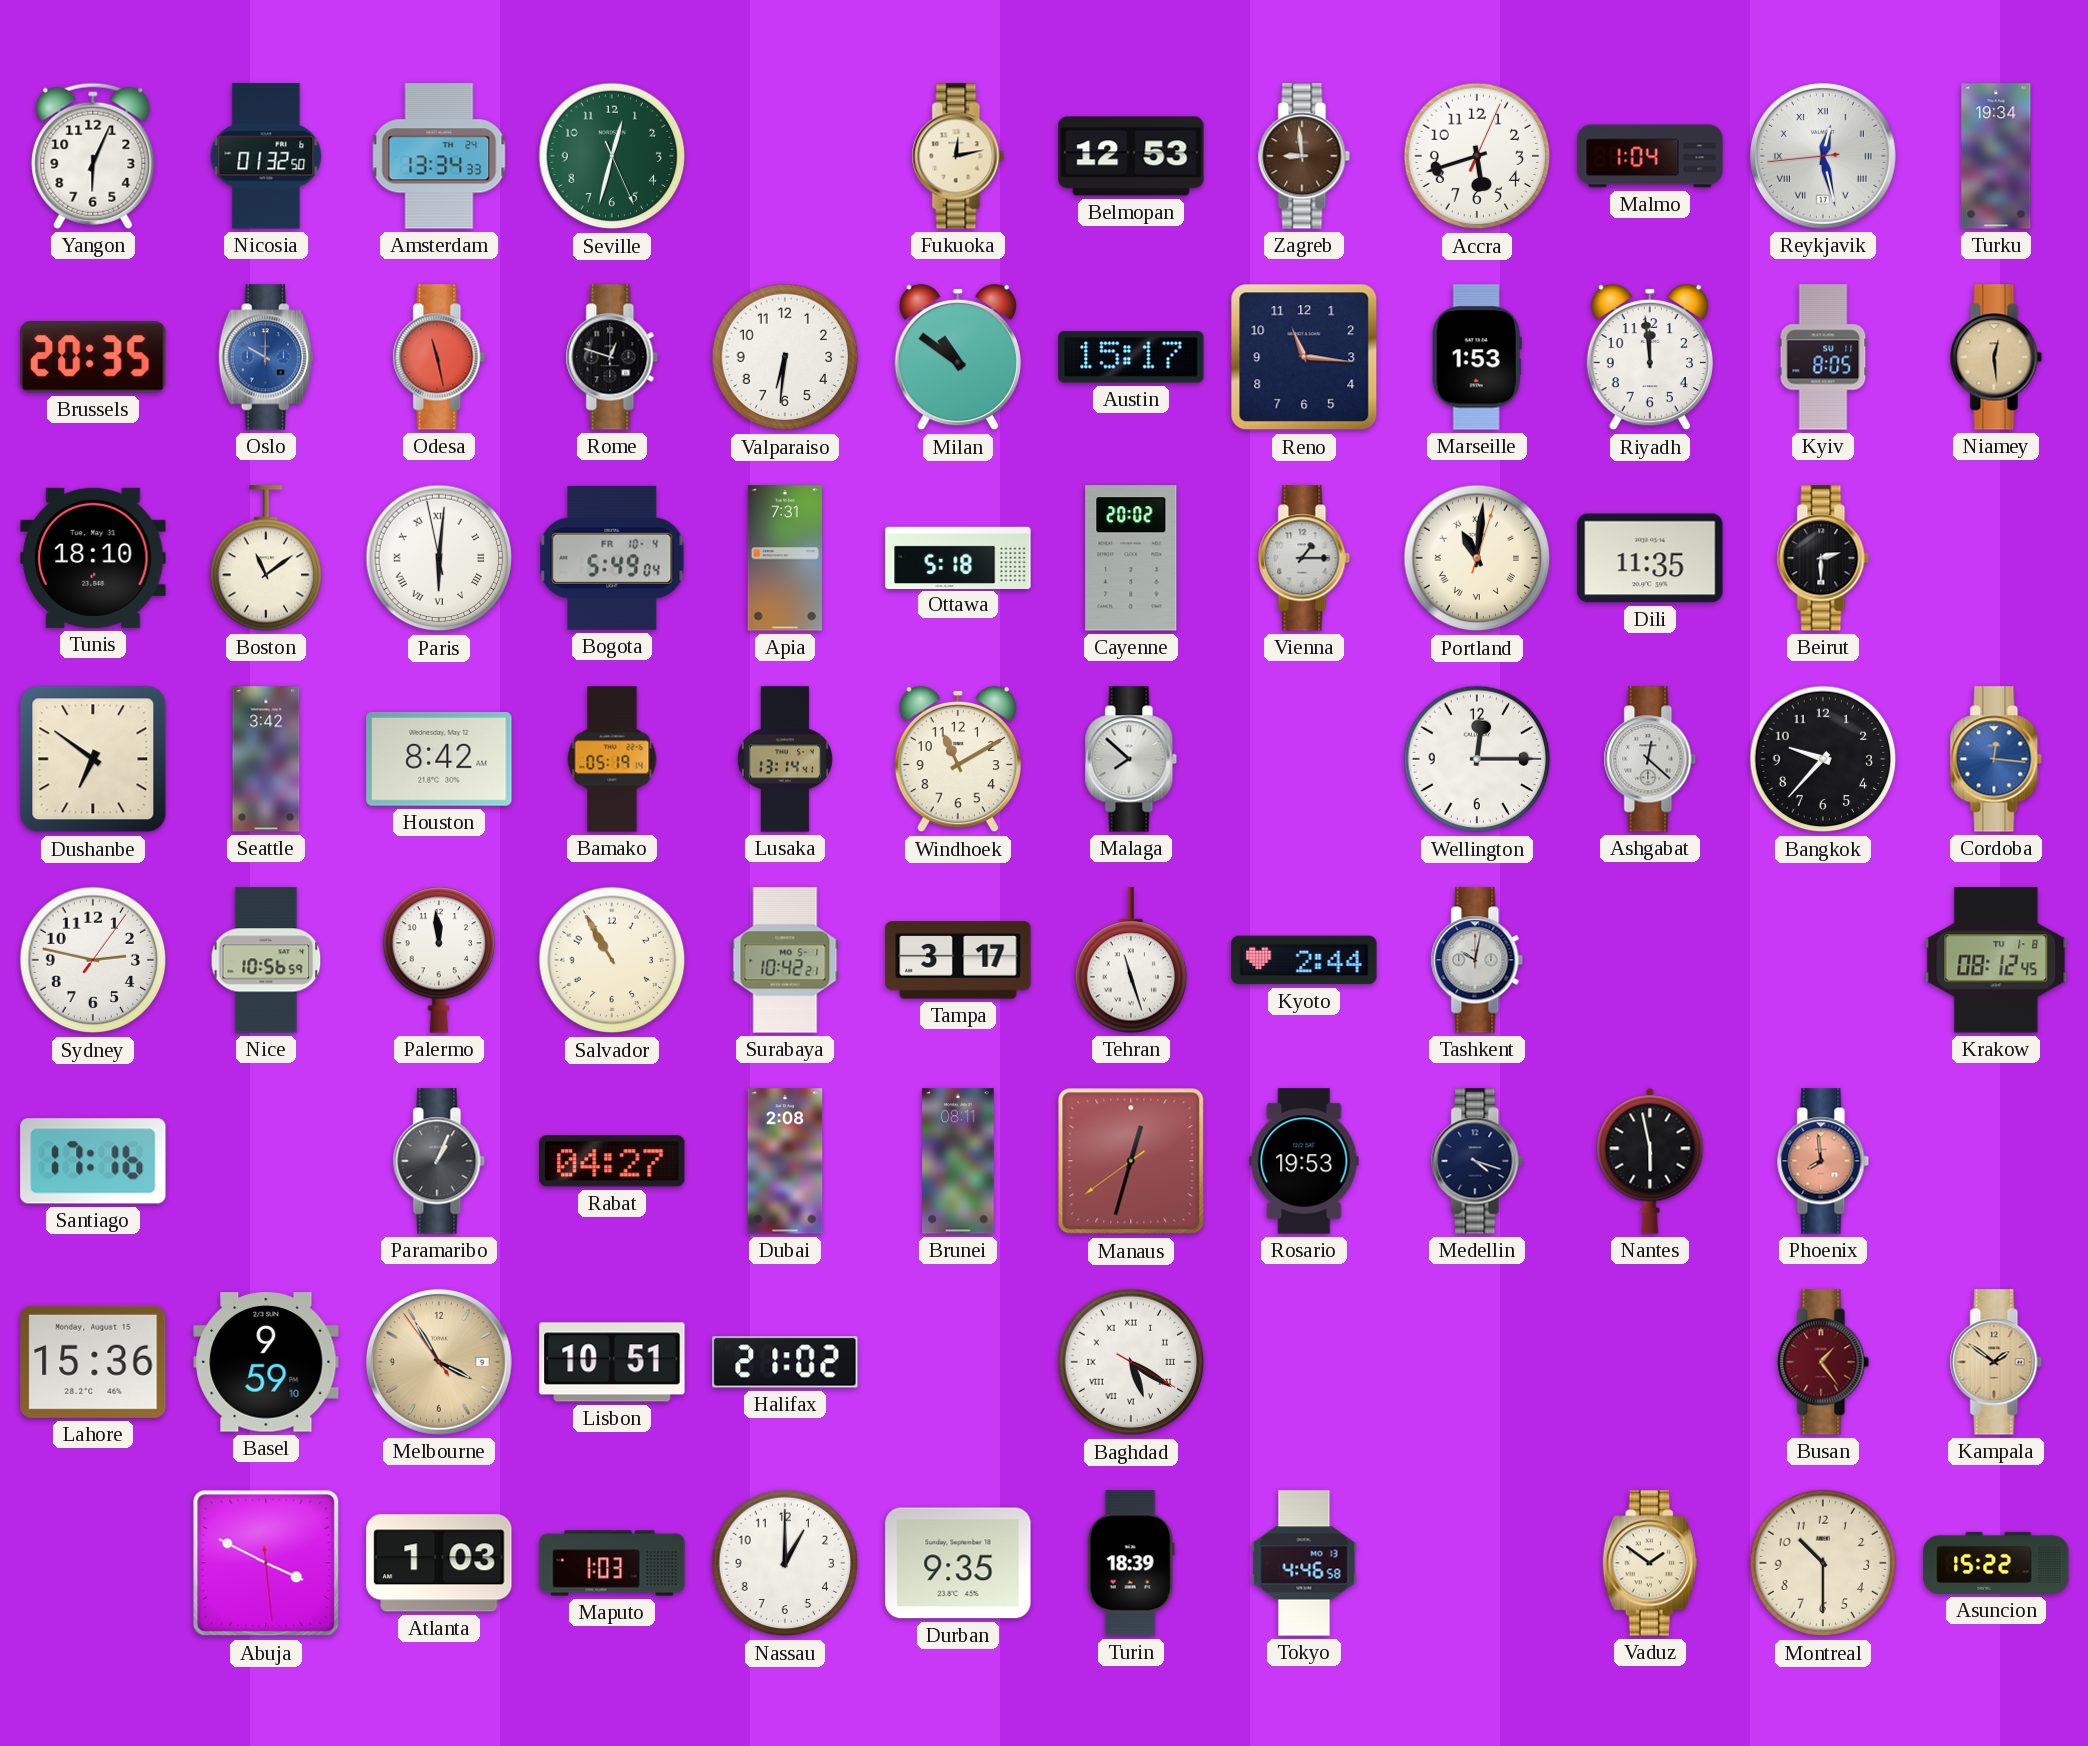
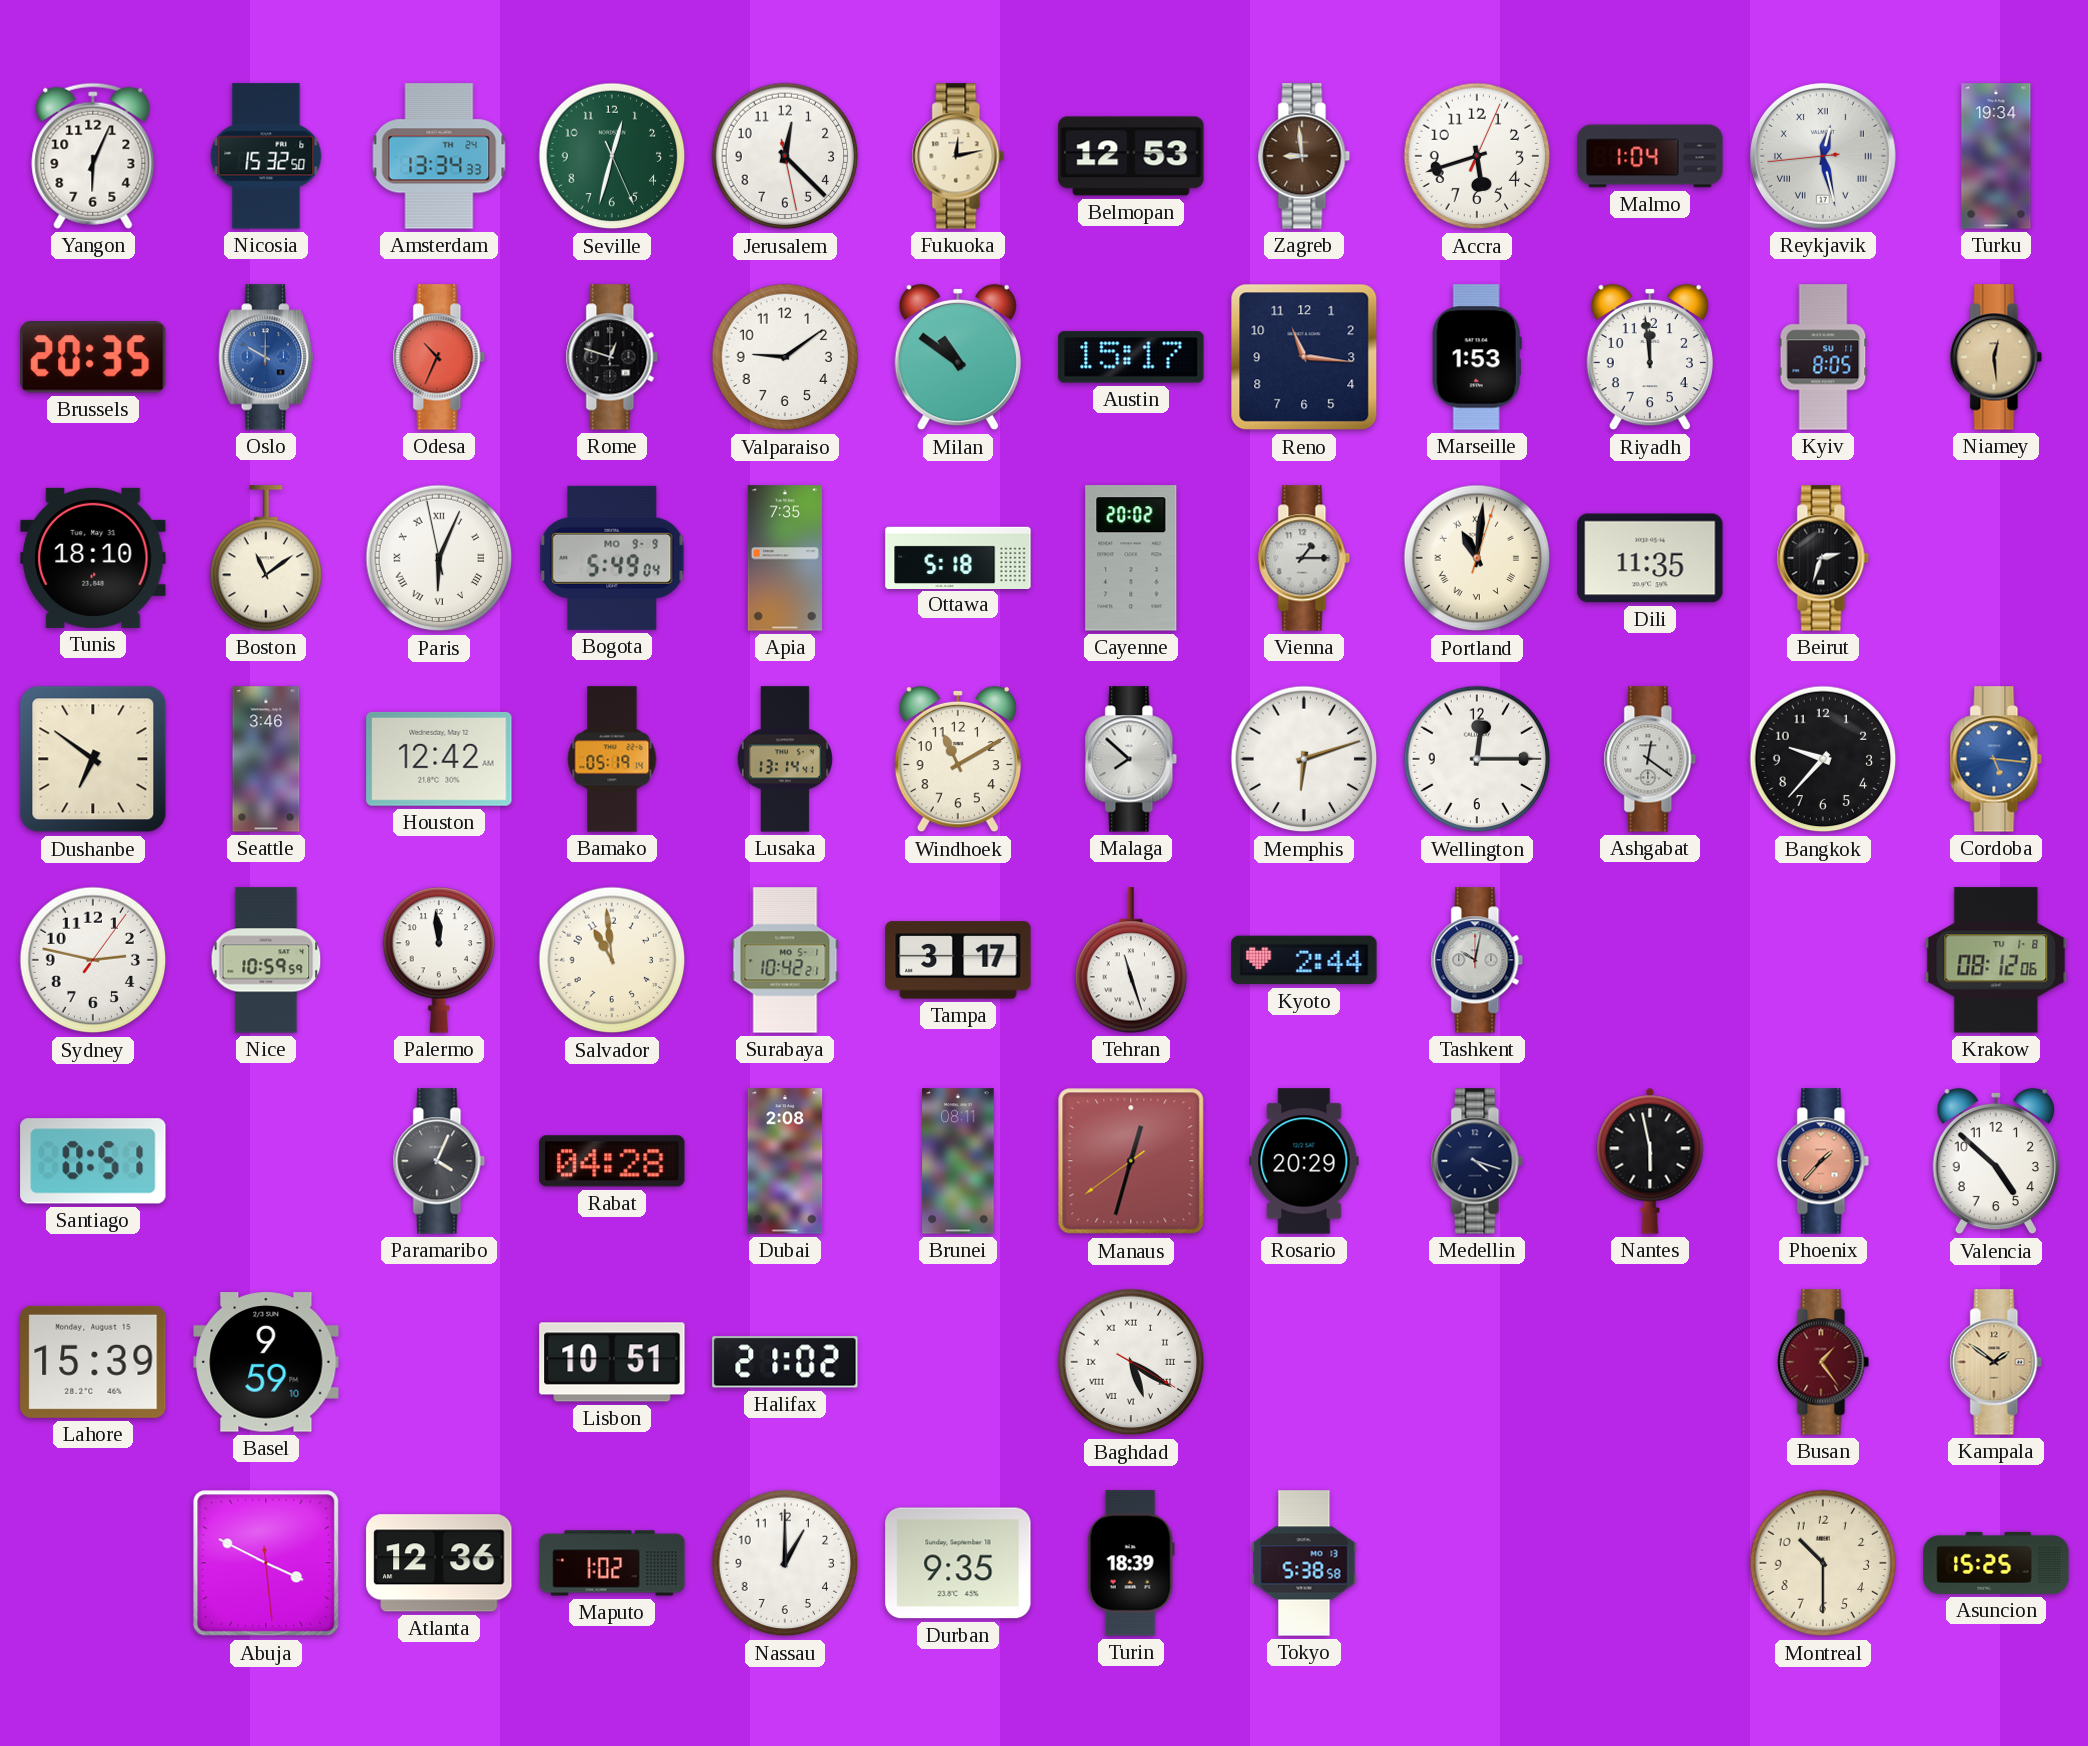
Nicosia: 01:32 -> 15:32
Jerusalem: none -> 12:22
Odesa: 11:28 -> 10:34
Valparaiso: 6:31 -> 9:09
Paris: 6:00 -> 6:03
Bogota date: FR 10-4 -> MO 9-9
Apia: 7:31 -> 7:35
Beirut: 2:30 -> 2:33
Seattle: 3:42 -> 3:46
Houston: 8:42 -> 12:42
Memphis: none -> 6:12
Ashgabat: 12:22 -> 12:21
Cordoba: 12:16 -> 5:16
Nice: 10:56 -> 10:59
Salvador: 10:55 -> 10:59
Krakow: 08:12:45 -> 08:12:06
Santiago: 17:16 -> 0:51
Paramaribo: 1:04 -> 4:04
Rabat: 04:27 -> 04:28
Rosario: 19:53 -> 20:29
Phoenix: 7:59 -> 1:37
Valencia: none -> 4:52
Lahore: 15:36 -> 15:39
Melbourne: 3:54 -> none
Atlanta: 1:03 -> 12:36
Maputo: 1:03 -> 1:02
Tokyo: 4:46 -> 5:38
Vaduz: 1:51 -> none
Asuncion: 15:22 -> 15:25
